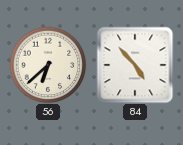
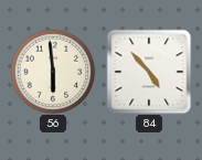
56: 6:38 -> 5:59
